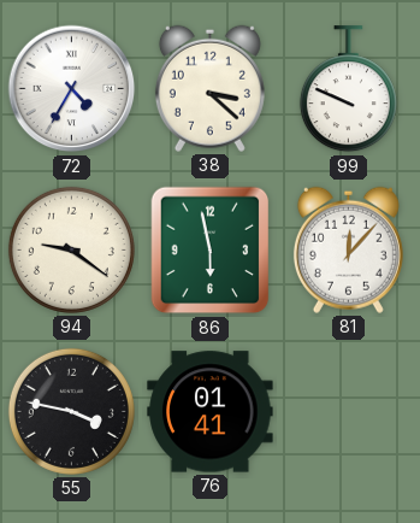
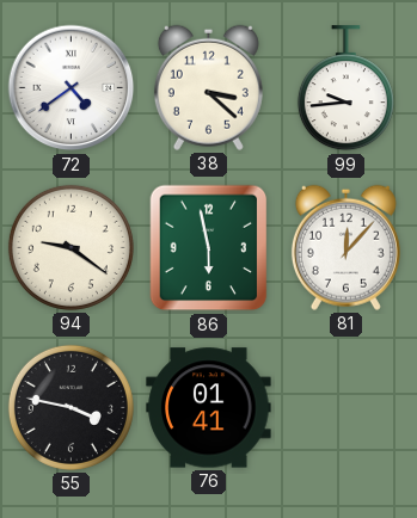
72: 4:35 -> 4:39
99: 9:49 -> 9:44
